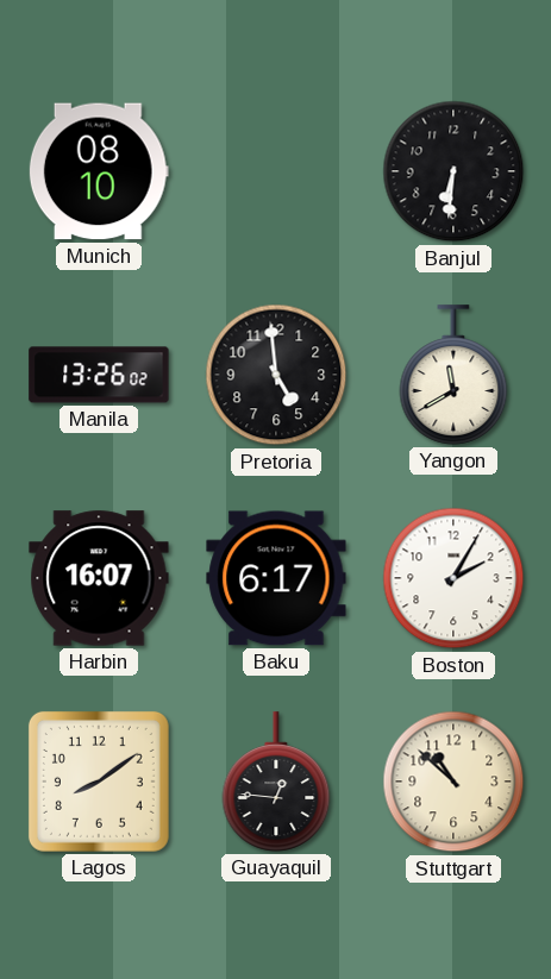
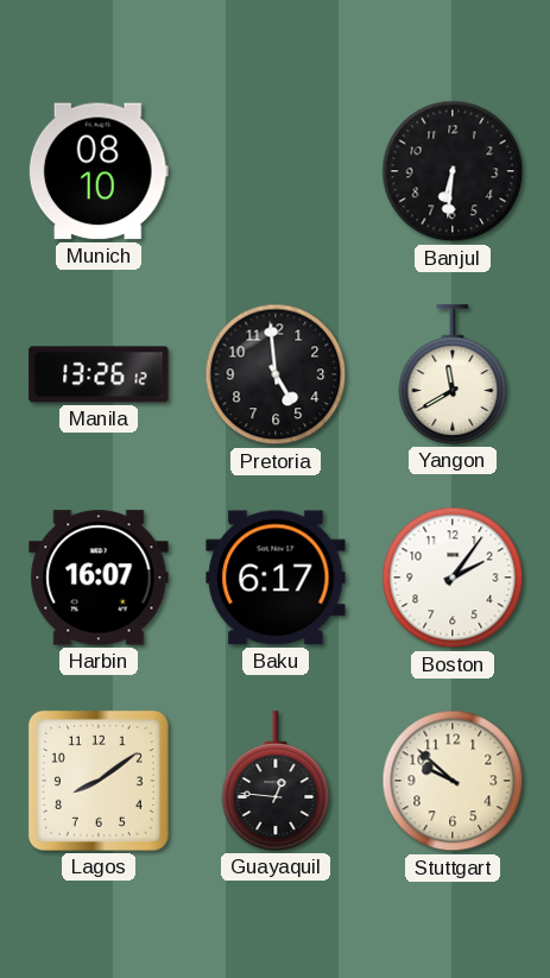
Manila: 13:26:02 -> 13:26:12
Boston: 2:05 -> 2:06
Stuttgart: 10:52 -> 9:52
